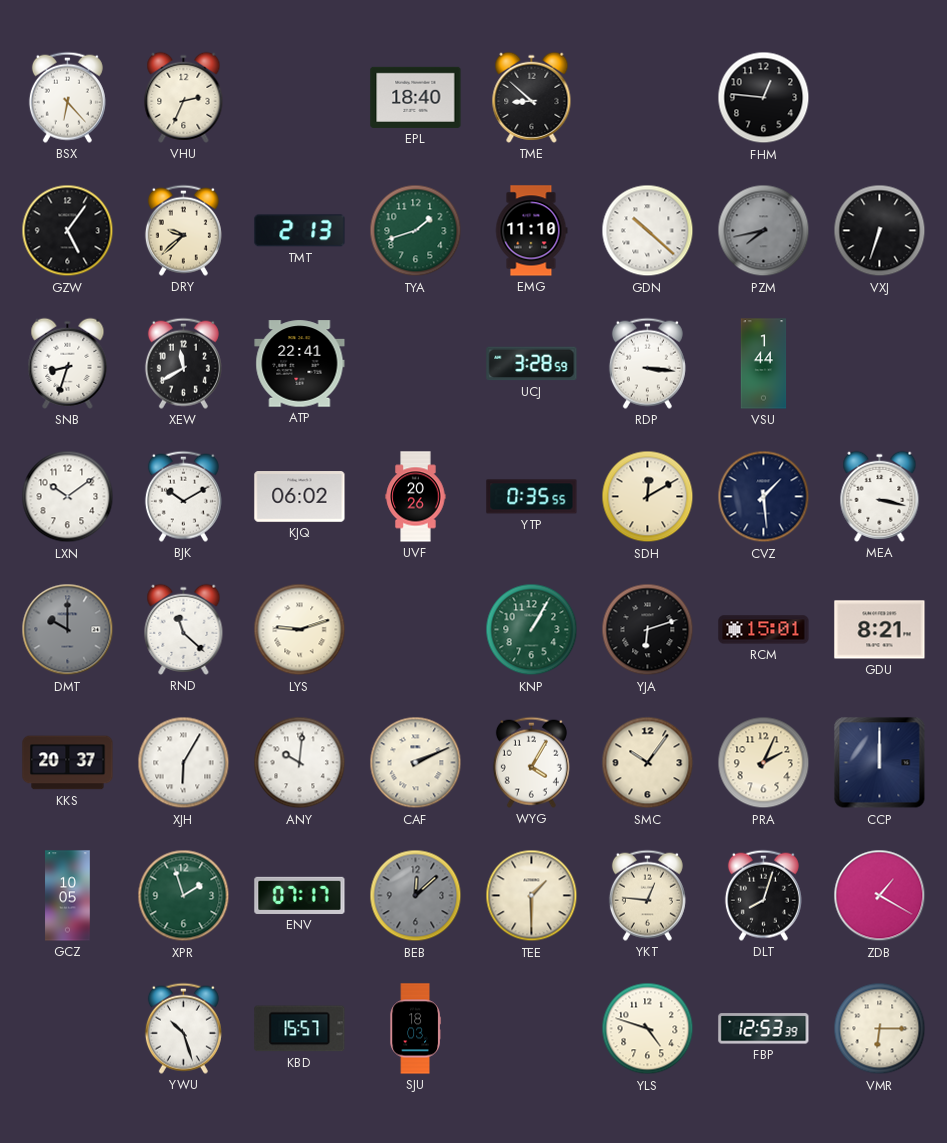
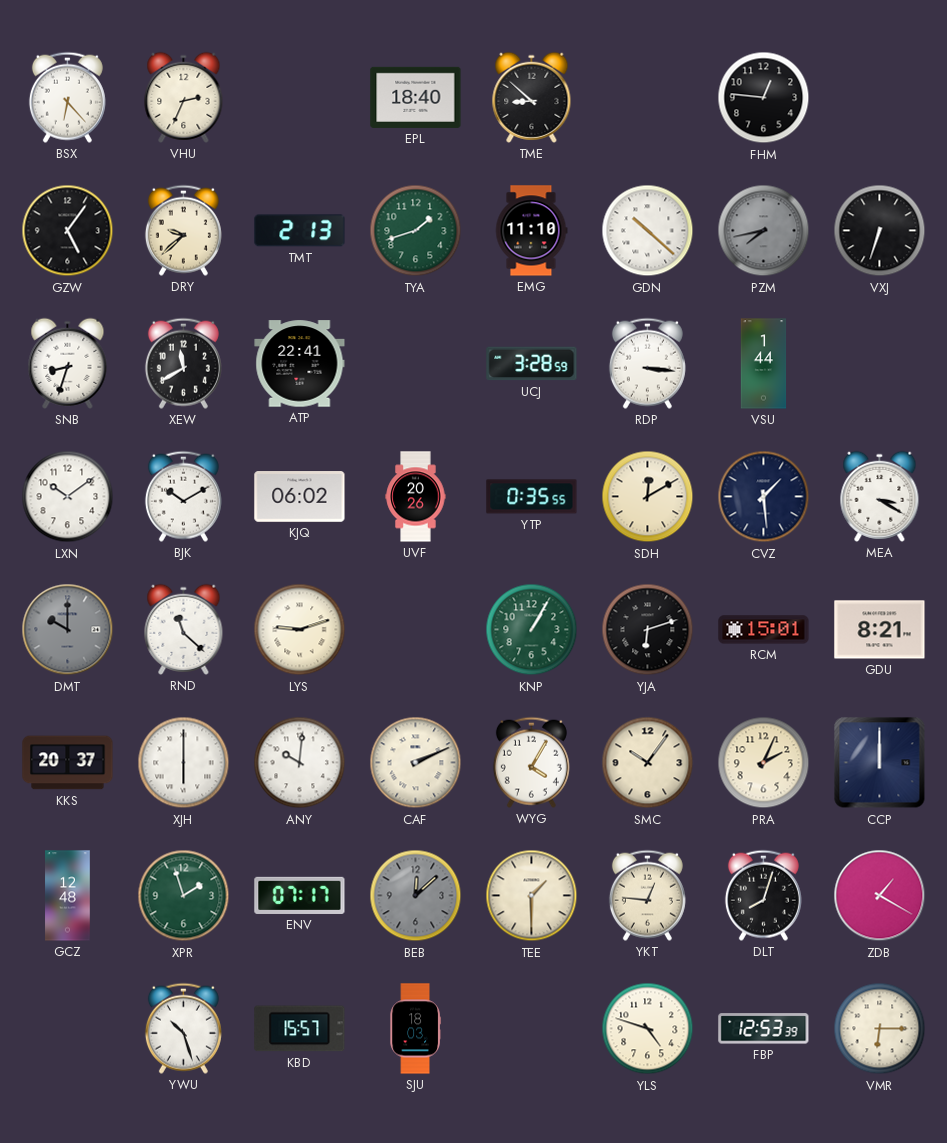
MEA: 3:17 -> 3:20
XJH: 6:05 -> 6:00
GCZ: 10:05 -> 12:48
